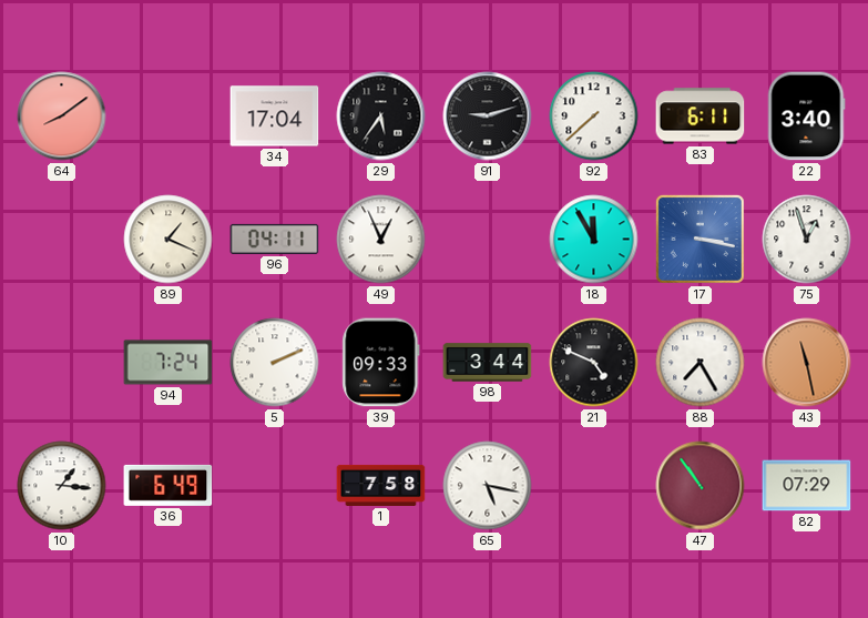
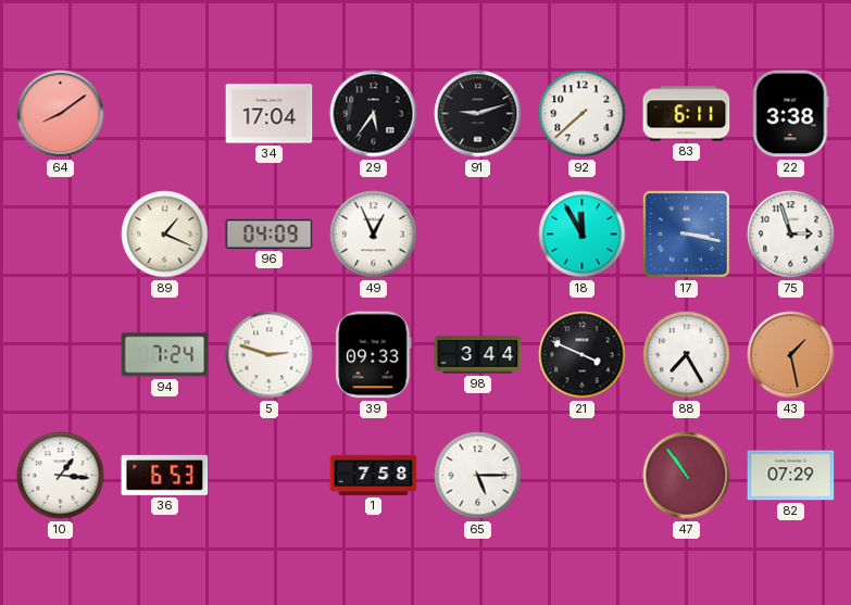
22: 3:40 -> 3:38
96: 04:11 -> 04:09
75: 12:57 -> 2:57
5: 2:11 -> 2:48
21: 4:49 -> 3:49
43: 11:28 -> 1:28
36: 6:49 -> 6:53
65: 5:17 -> 5:15
